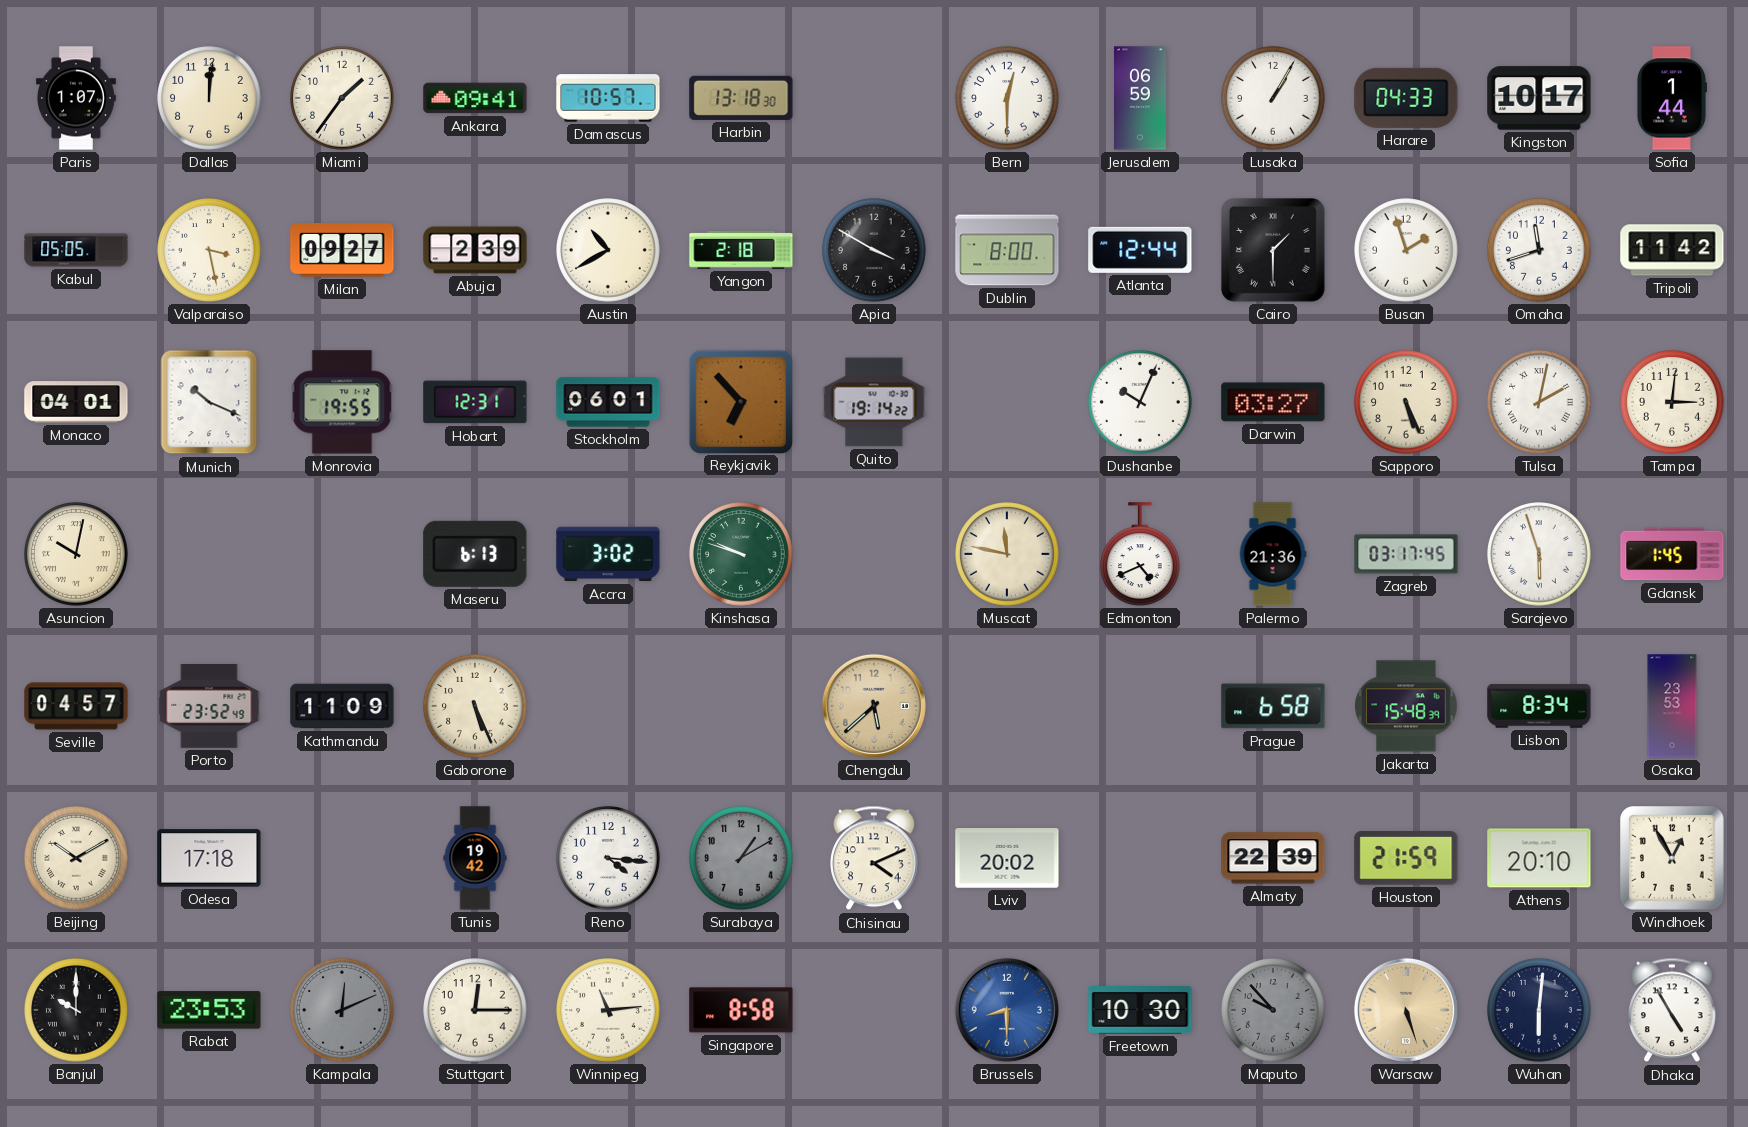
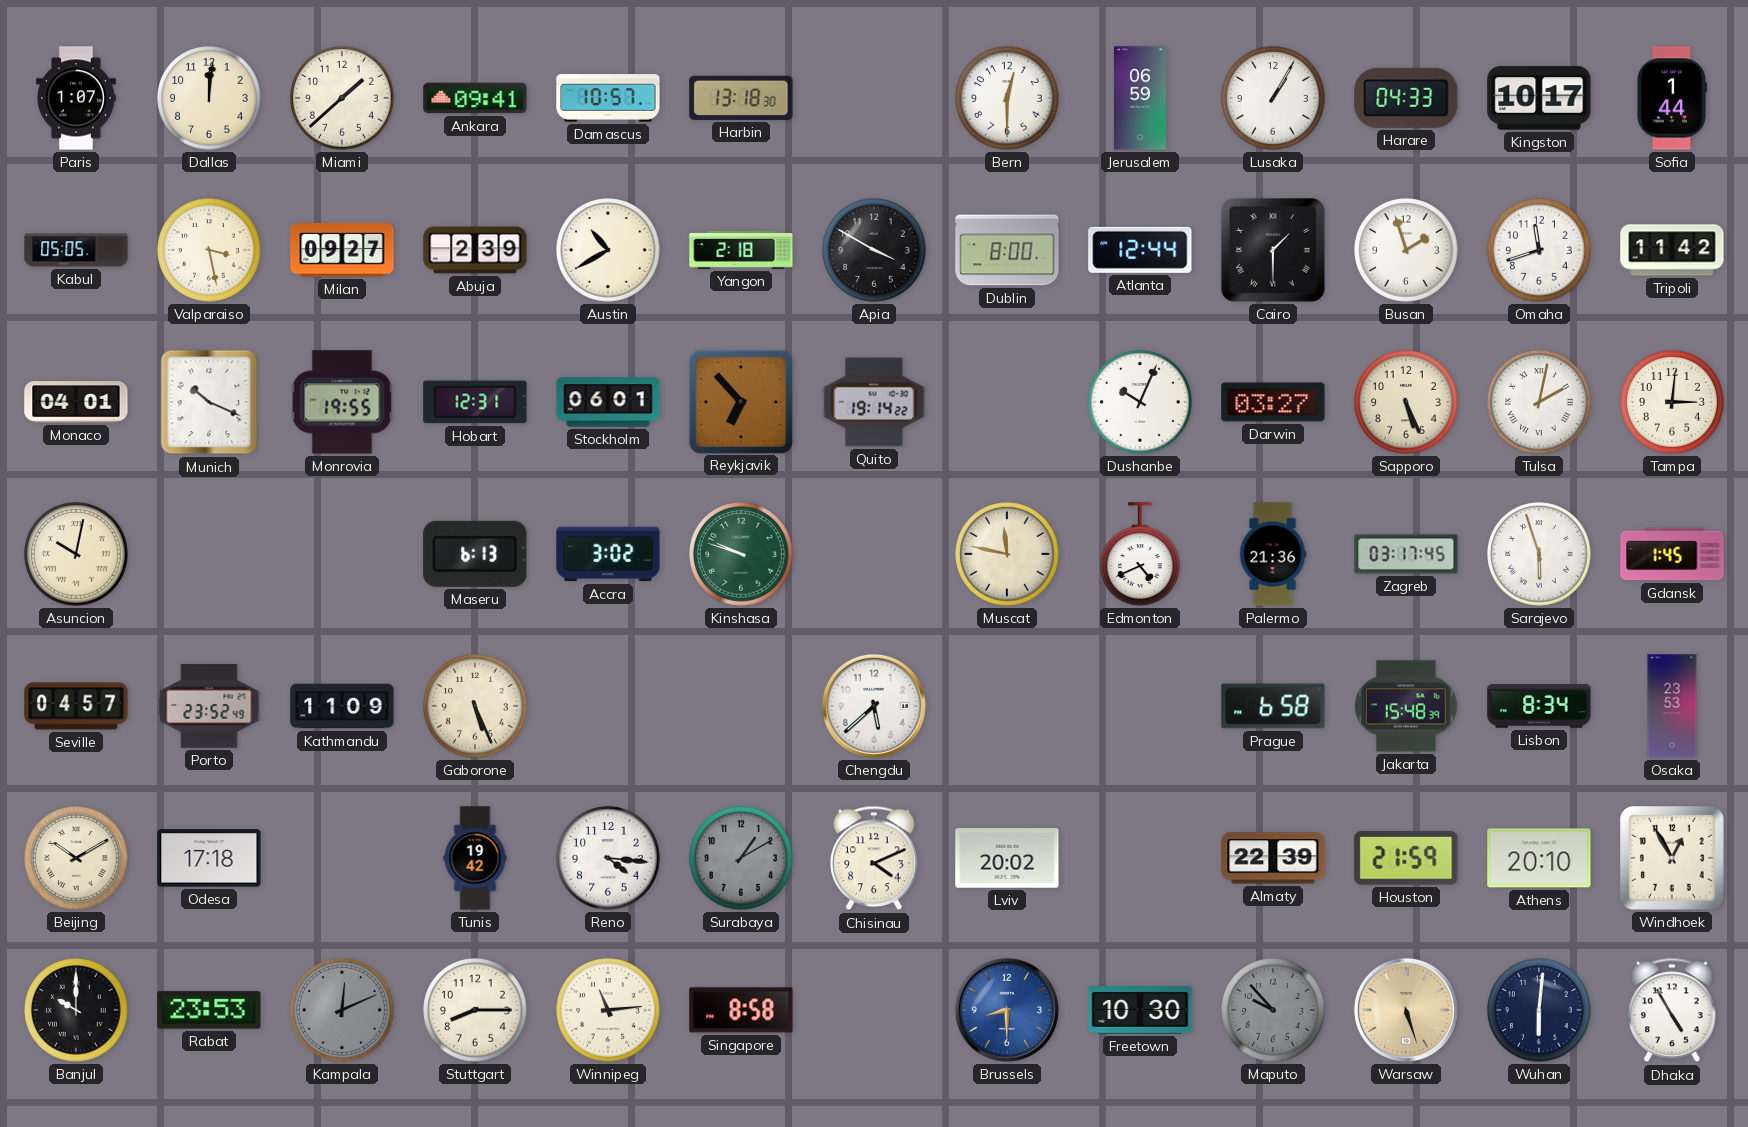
Miami: 1:36 -> 1:38
Chengdu dial: champagne -> white
Stuttgart: 12:15 -> 8:15
